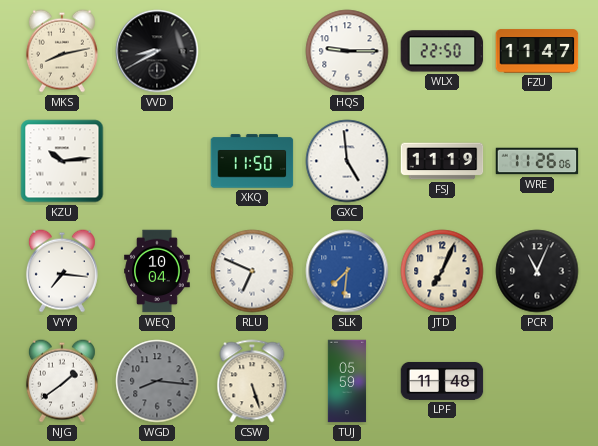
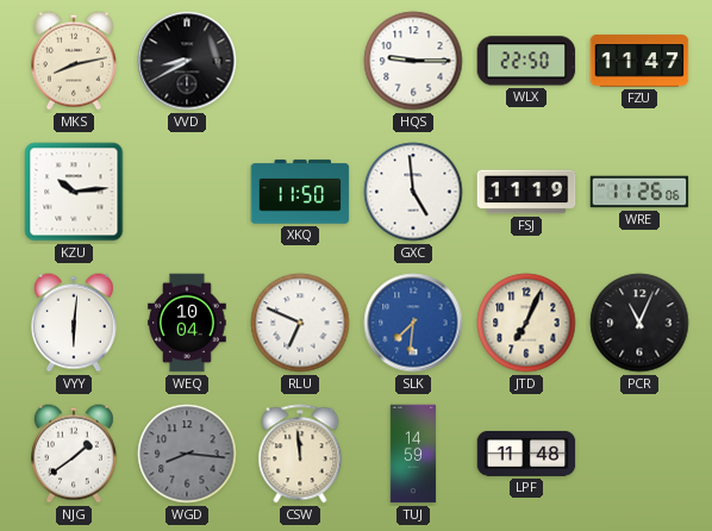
VYY: 7:16 -> 6:01
CSW: 5:27 -> 11:59
TUJ: 05:59 -> 14:59
